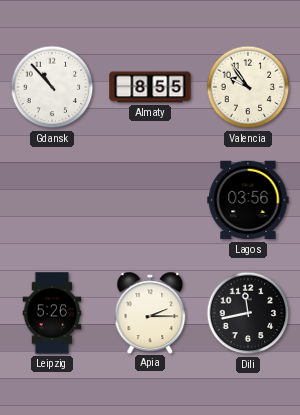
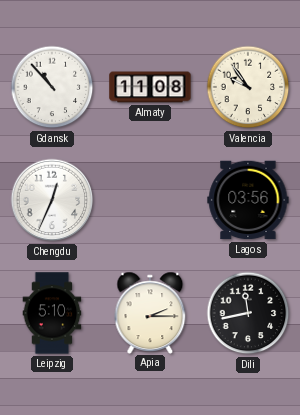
Almaty: 8:55 -> 11:08
Chengdu: none -> 12:34
Leipzig: 5:26 -> 5:10
